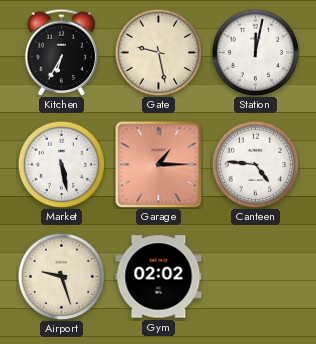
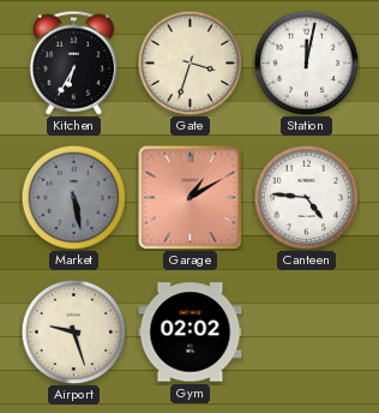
Gate: 9:28 -> 3:33
Market dial: white -> grey
Garage: 1:15 -> 1:10
